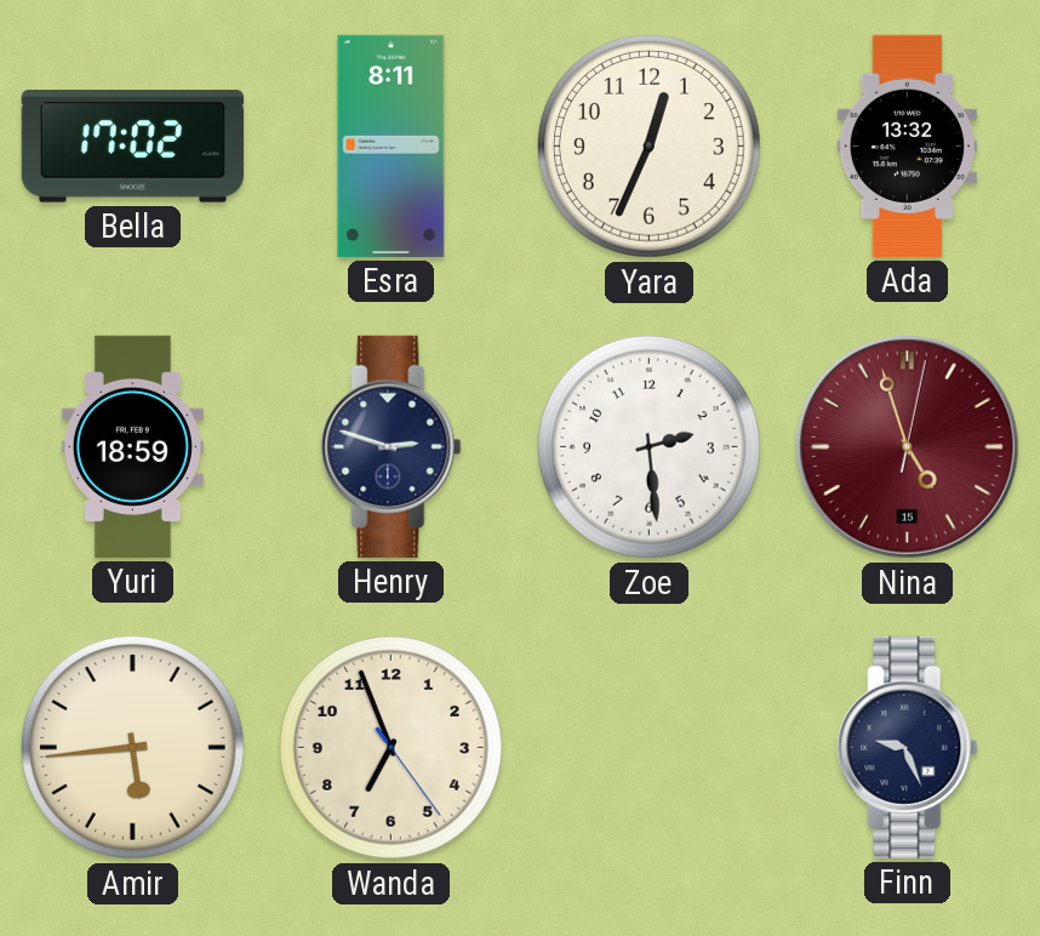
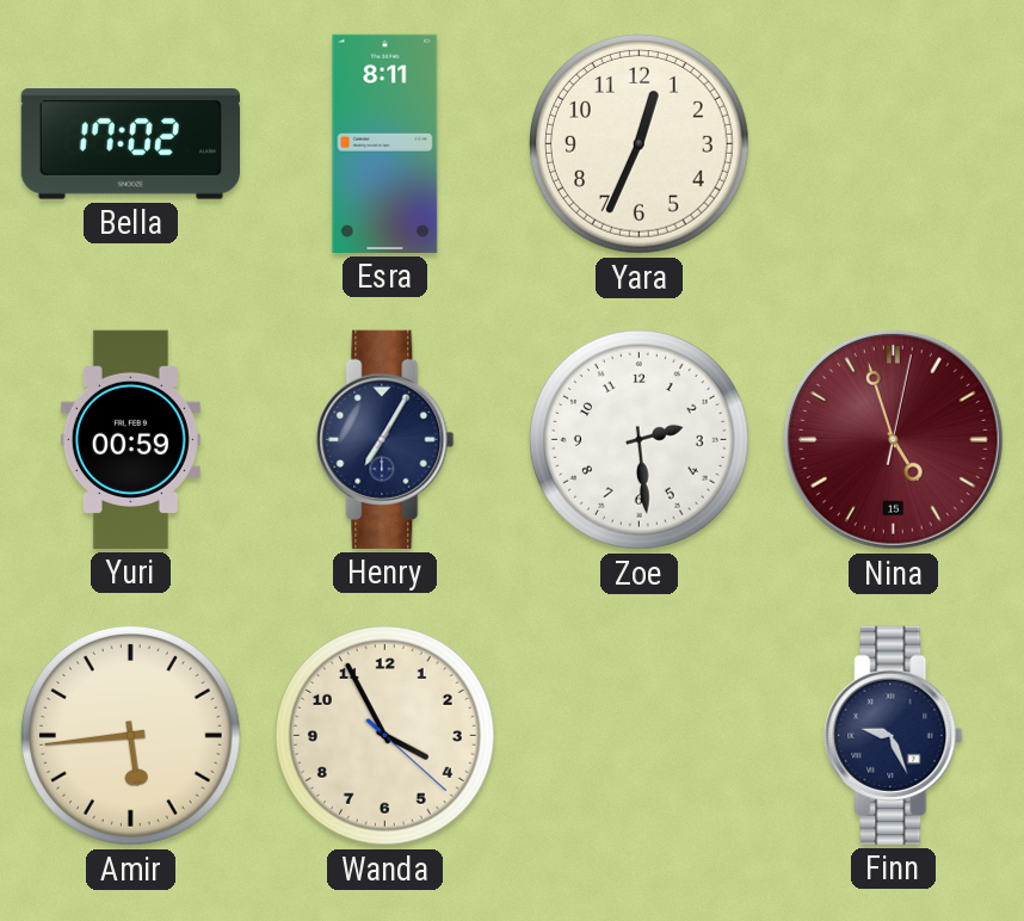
Ada: 13:32 -> none
Yuri: 18:59 -> 00:59
Henry: 2:48 -> 7:05
Wanda: 6:56 -> 3:55
